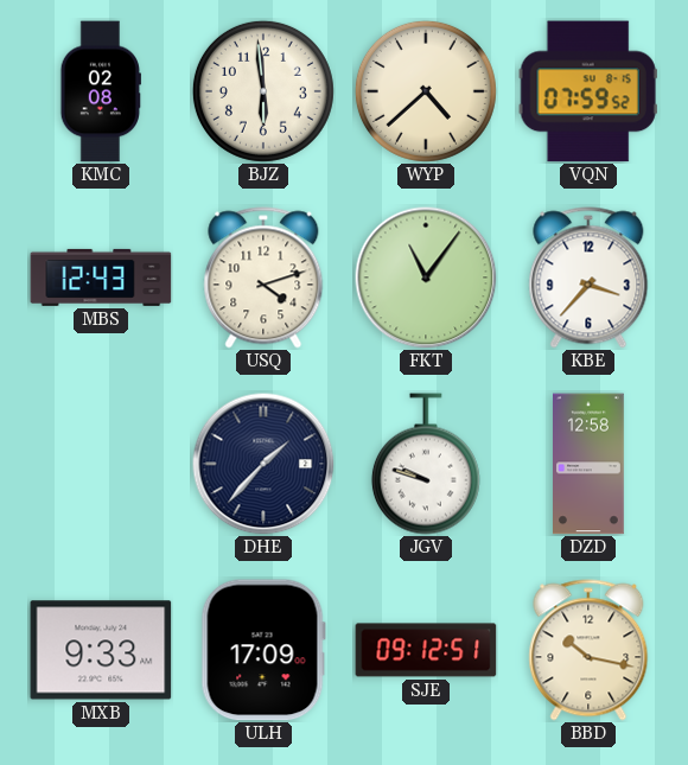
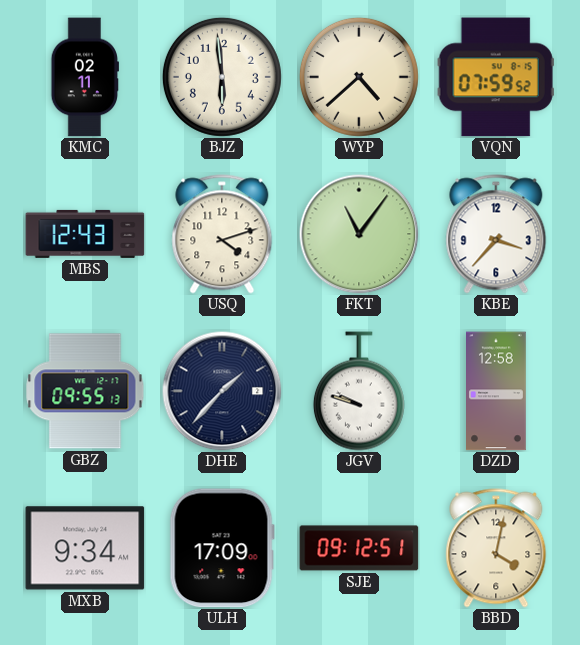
KMC: 02:08 -> 02:11
GBZ: none -> 09:55
MXB: 9:33 -> 9:34
BBD: 10:17 -> 4:02
